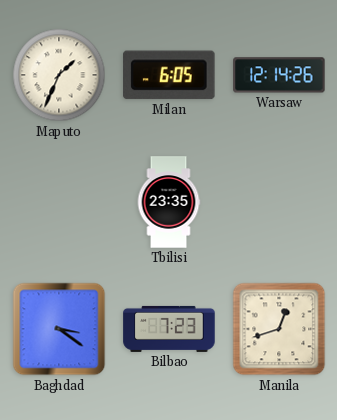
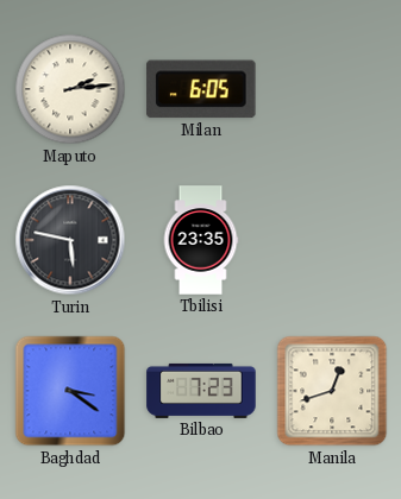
Maputo: 1:34 -> 2:14
Warsaw: 12:14 -> none
Turin: none -> 5:47
